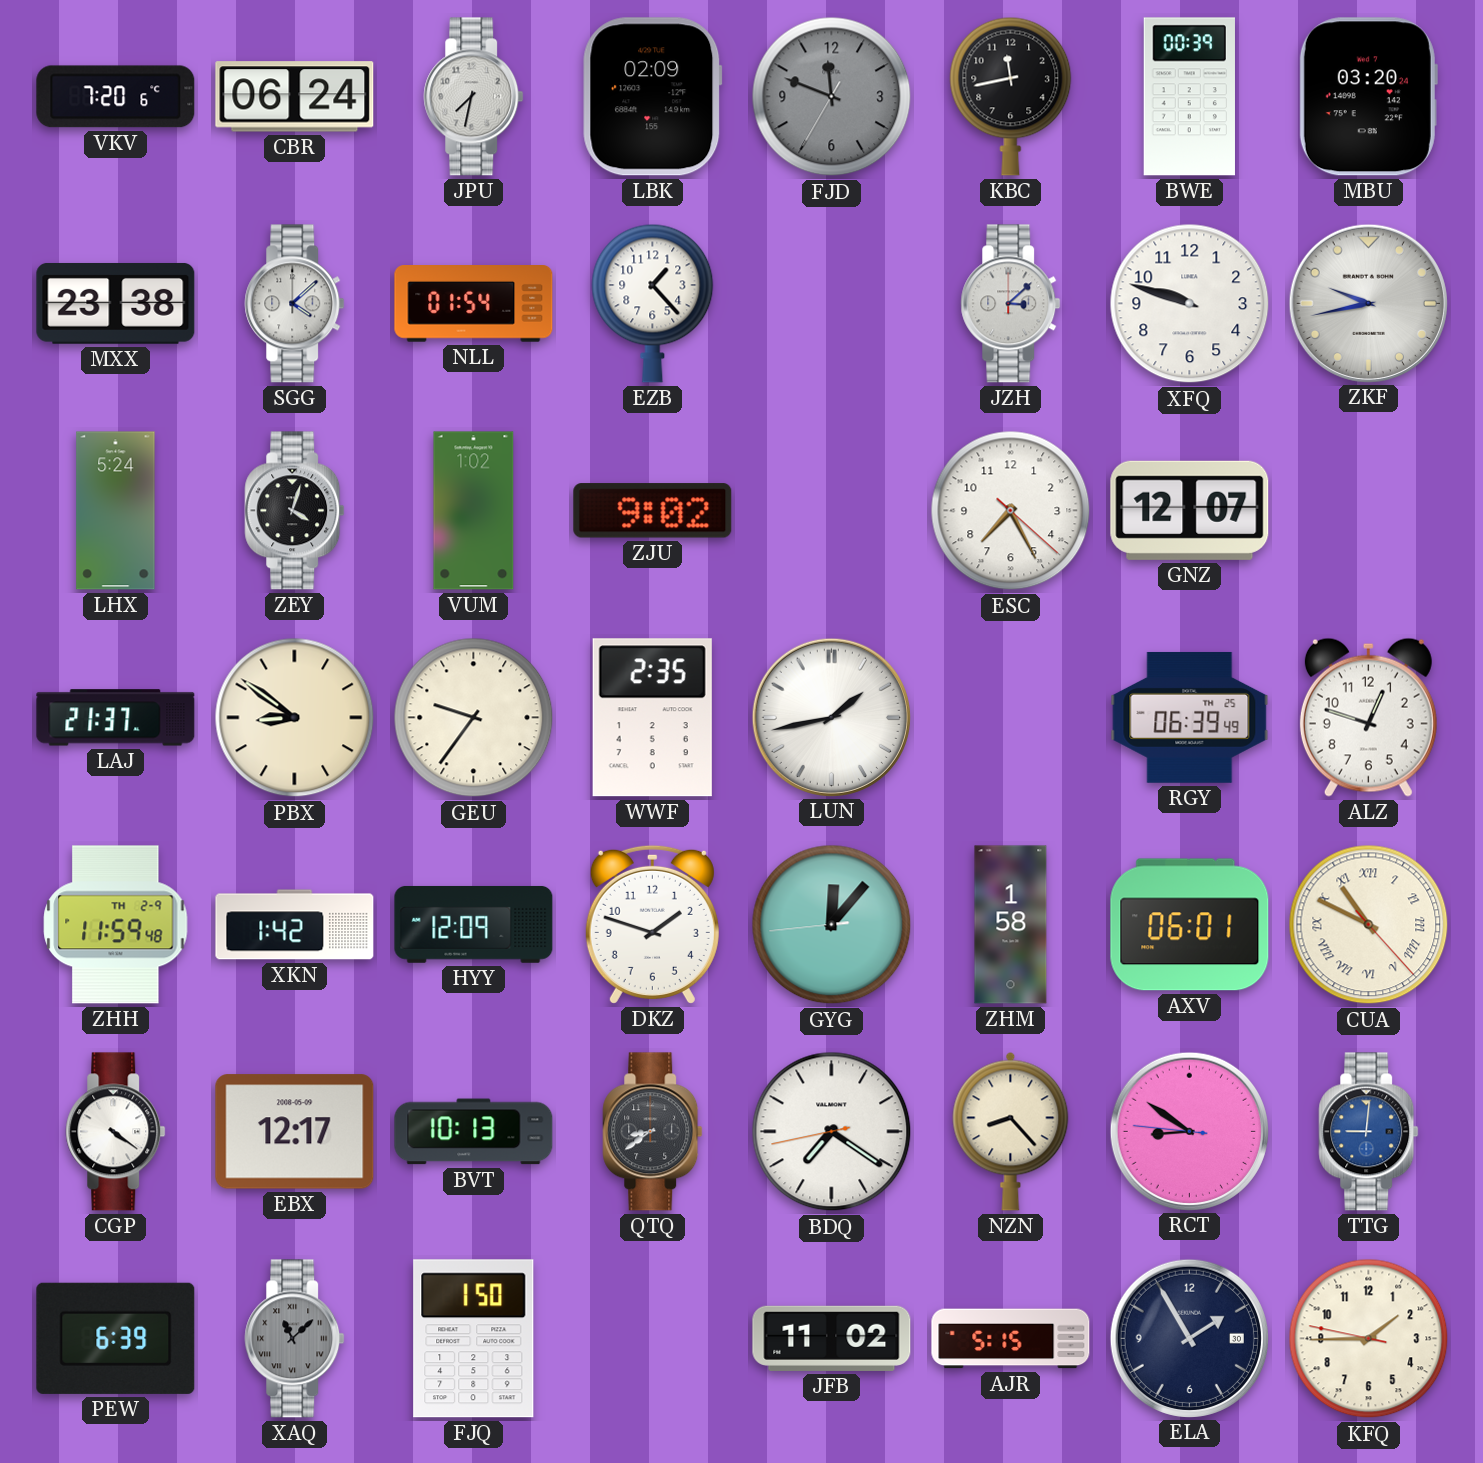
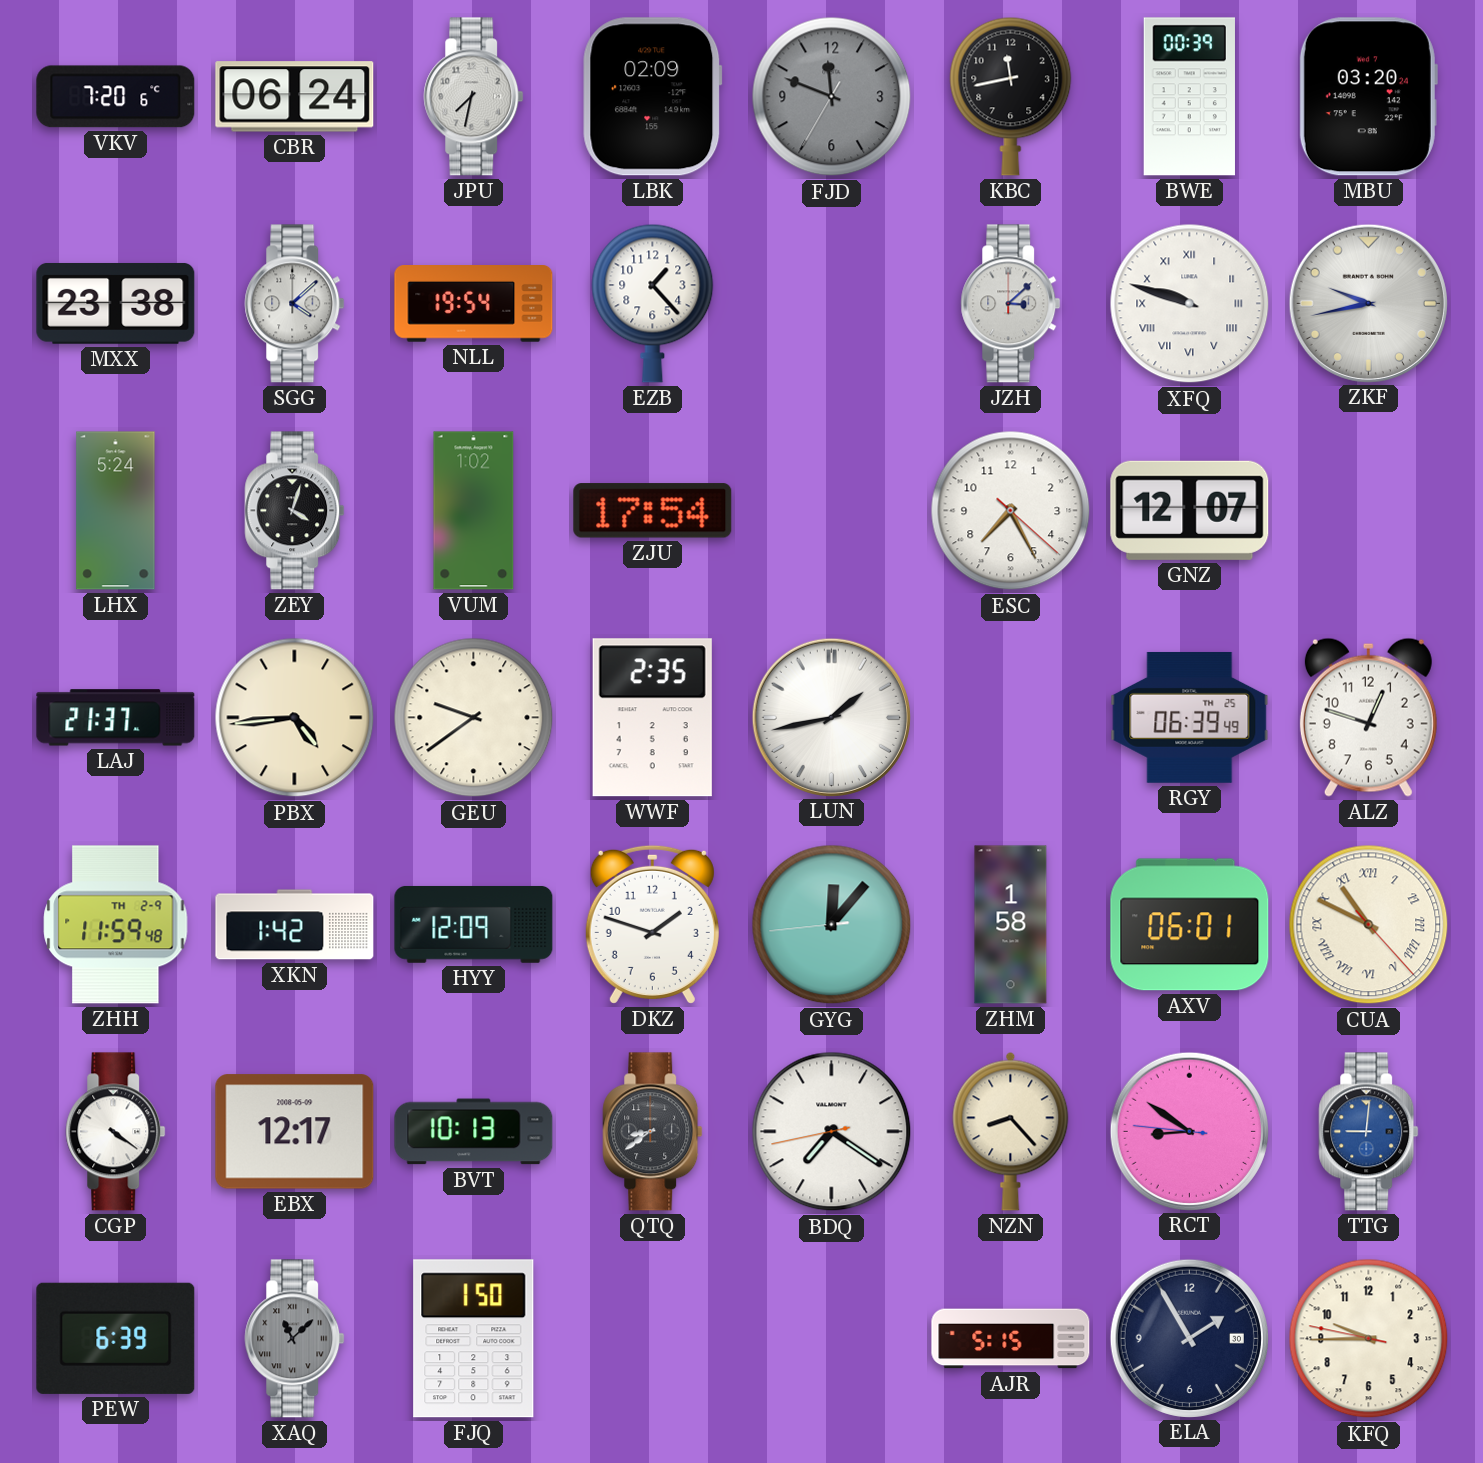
NLL: 01:54 -> 19:54
XFQ numerals: Arabic -> Roman
ZJU: 9:02 -> 17:54
PBX: 8:51 -> 4:44
GEU: 9:36 -> 9:39
JFB: 11:02 -> none
KFQ: 1:44 -> 9:44
